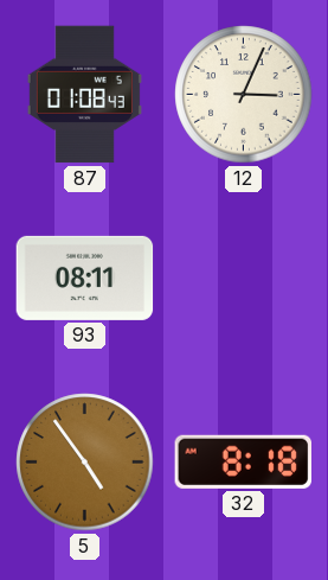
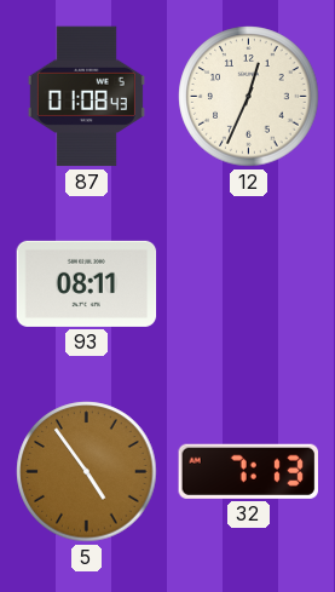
12: 3:04 -> 12:34
32: 8:18 -> 7:13
